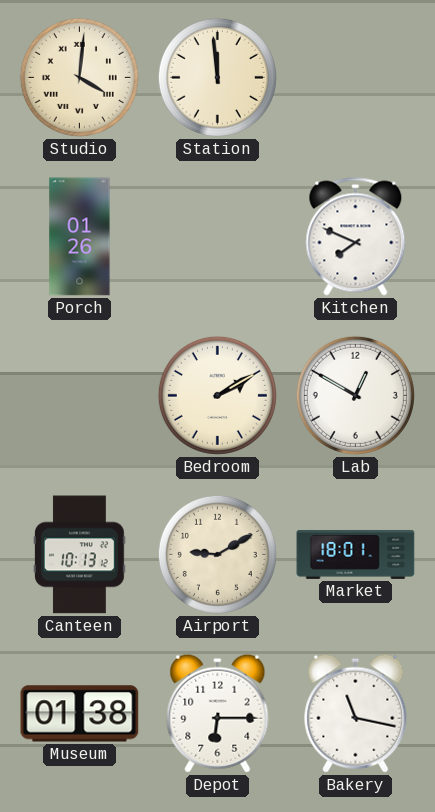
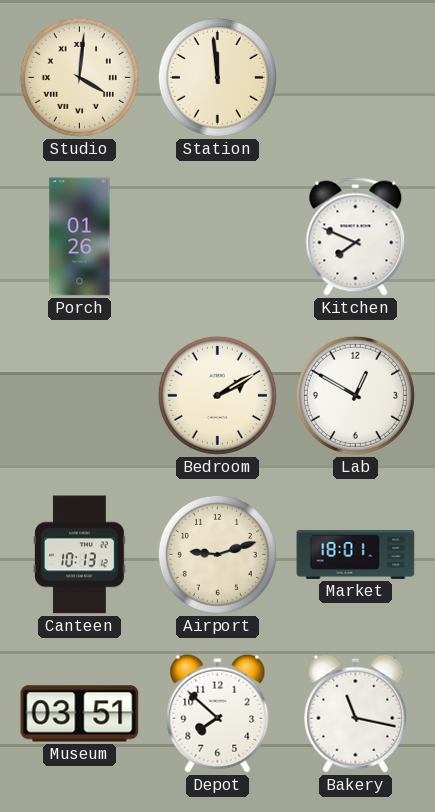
Airport: 9:10 -> 9:12
Museum: 01:38 -> 03:51
Depot: 6:15 -> 7:52
